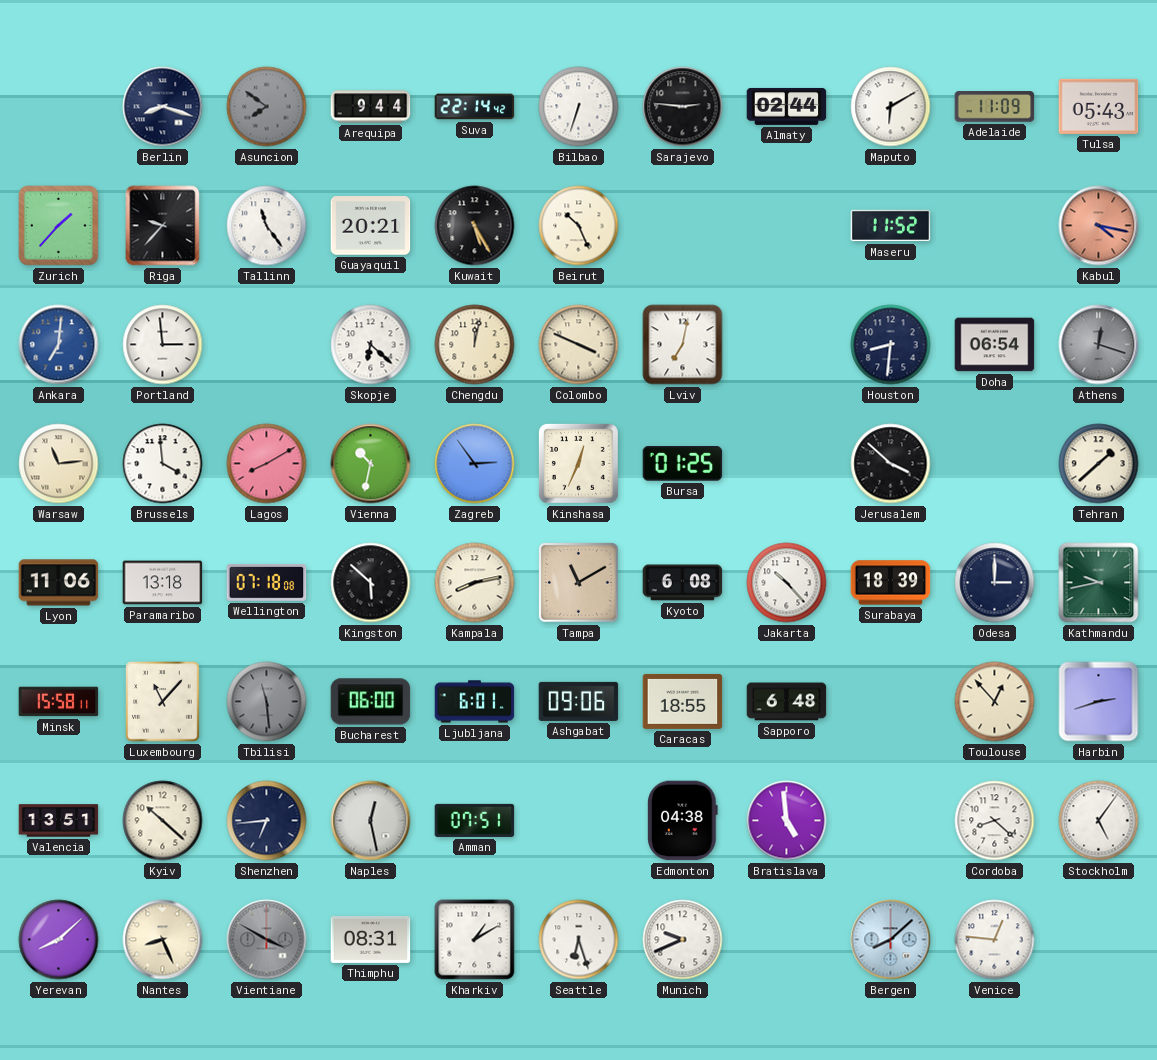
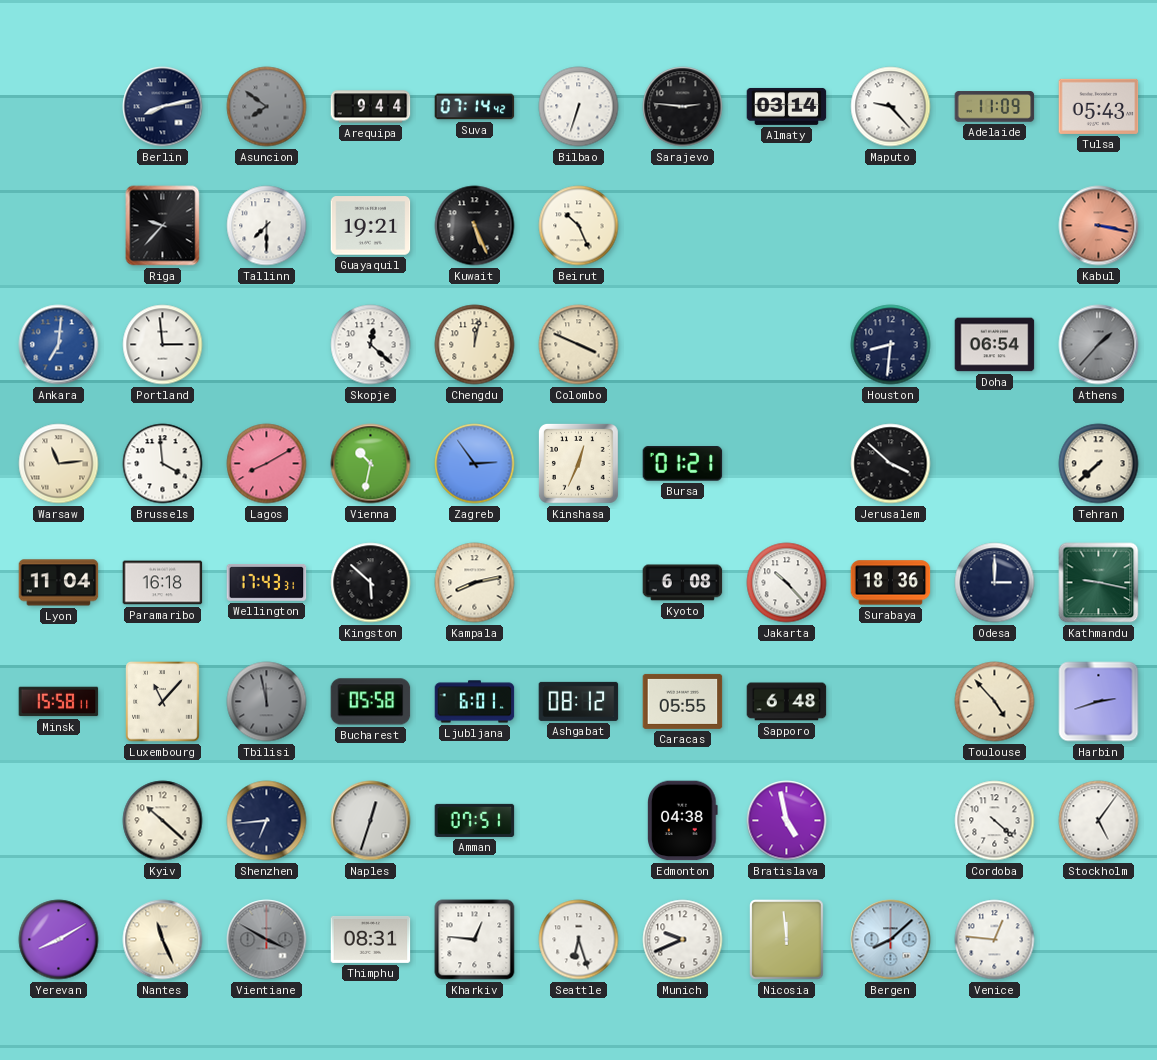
Berlin: 8:18 -> 8:13
Suva: 22:14 -> 07:14
Almaty: 02:44 -> 03:14
Maputo: 6:10 -> 9:23
Zurich: 1:37 -> none
Tallinn: 11:24 -> 7:30
Guayaquil: 20:21 -> 19:21
Kuwait: 5:25 -> 5:26
Maseru: 11:52 -> none
Kabul: 4:17 -> 3:17
Skopje: 6:22 -> 12:22
Lviv: 7:02 -> none
Athens: 12:18 -> 1:37
Bursa: 01:25 -> 01:21
Tehran: 1:38 -> 7:38
Lyon: 11:06 -> 11:04
Paramaribo: 13:18 -> 16:18
Wellington: 07:18 -> 17:43
Tampa: 11:10 -> none
Surabaya: 18:39 -> 18:36
Kathmandu: 9:43 -> 9:17
Tbilisi: 11:29 -> 11:58
Bucharest: 06:00 -> 05:58
Ashgabat: 09:06 -> 08:12
Caracas: 18:55 -> 05:55
Toulouse: 12:53 -> 4:53
Valencia: 13:51 -> none
Naples: 12:28 -> 12:33
Bratislava: 4:59 -> 4:58
Cordoba: 8:22 -> 4:22
Yerevan: 8:08 -> 8:10
Nantes: 8:26 -> 11:26
Kharkiv: 1:10 -> 12:46
Nicosia: none -> 11:59
